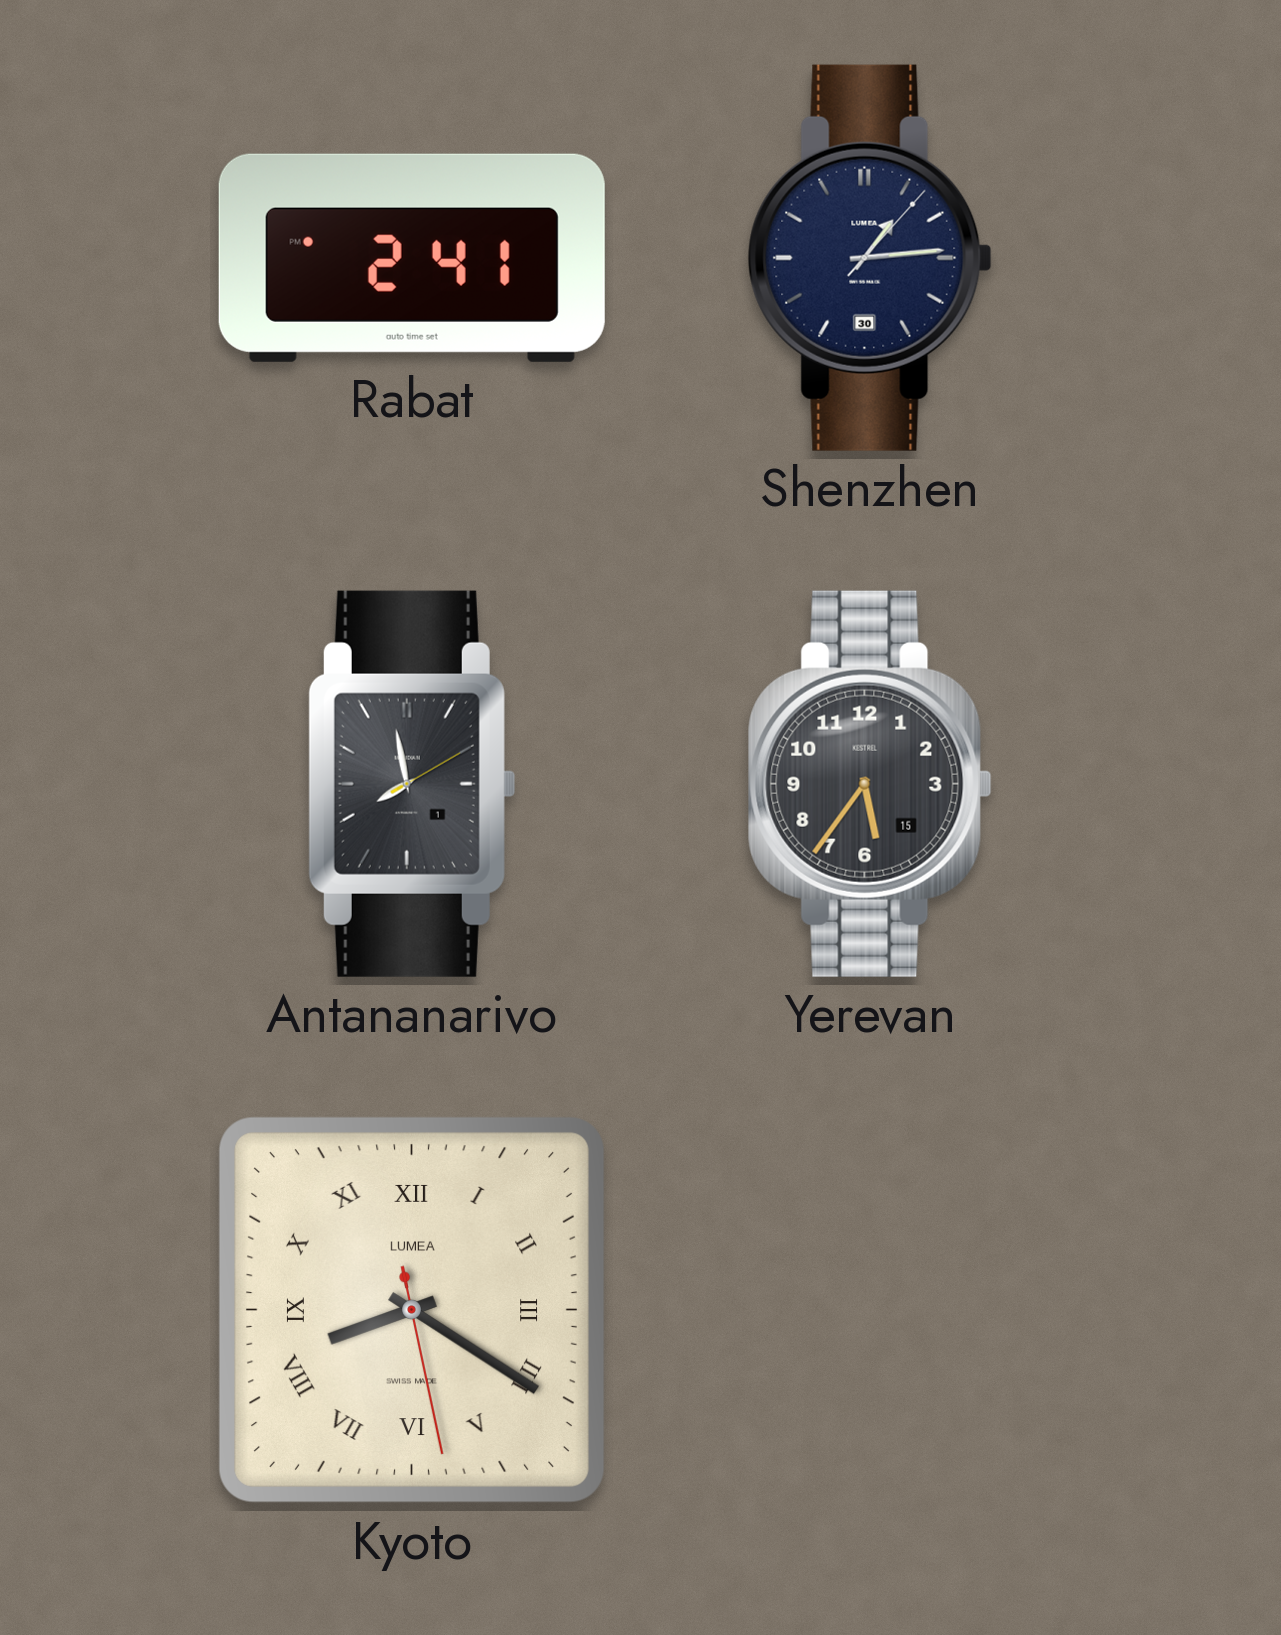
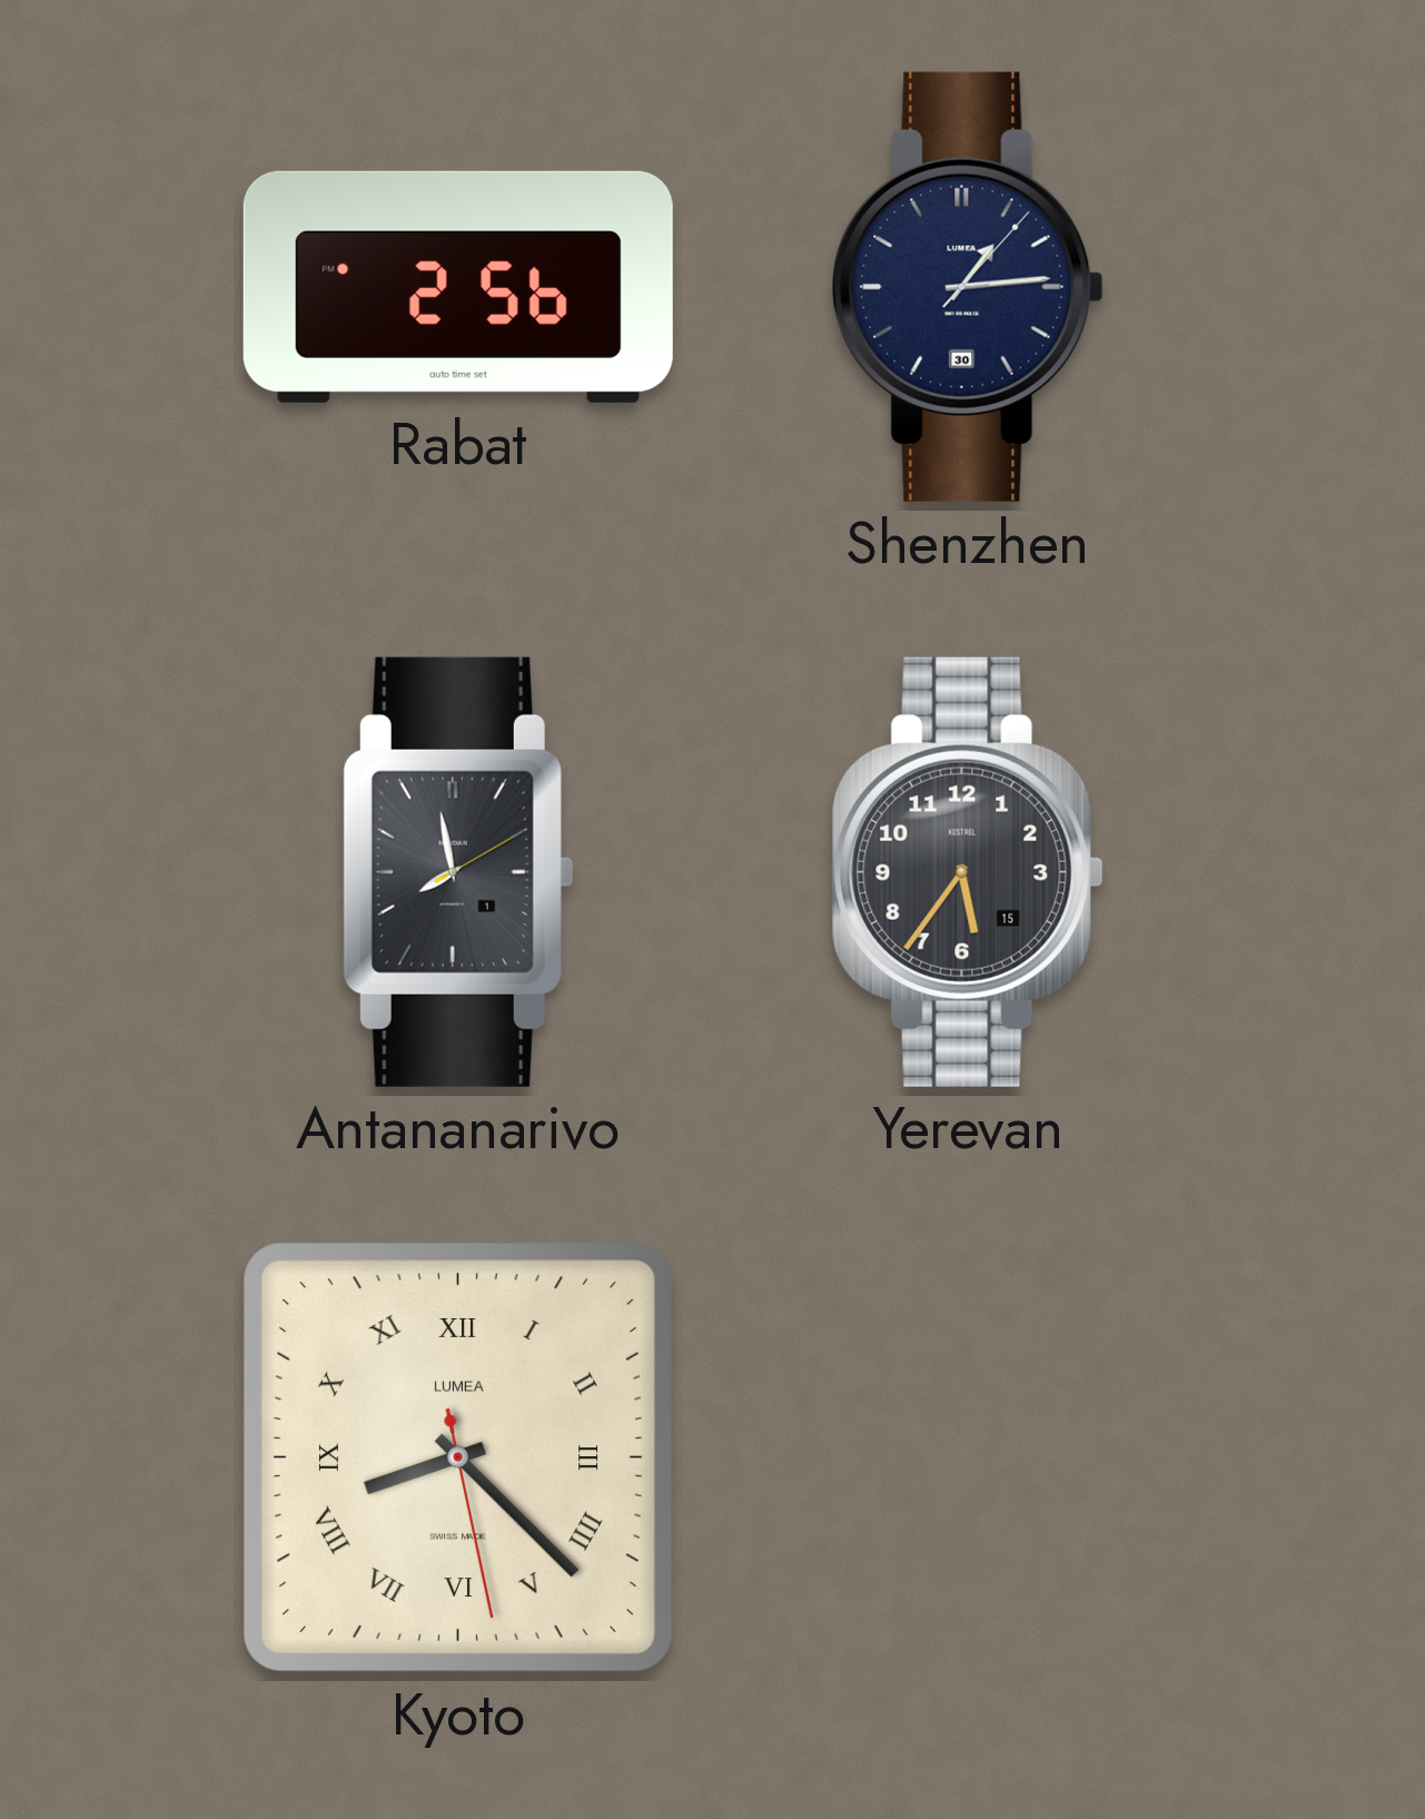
Rabat: 2:41 -> 2:56
Kyoto: 8:20 -> 8:22
